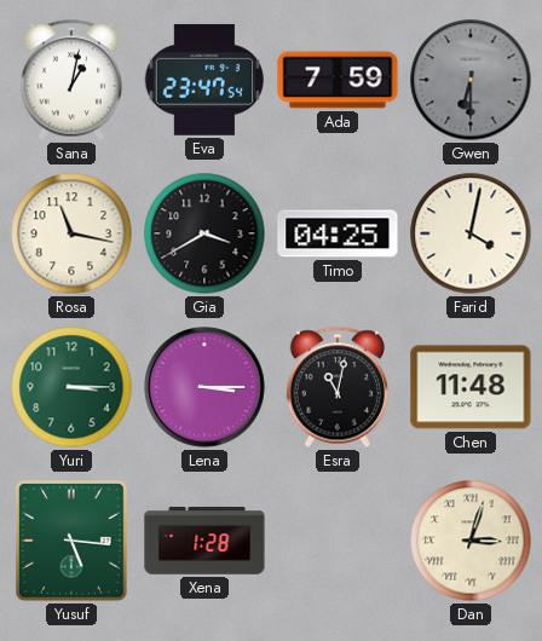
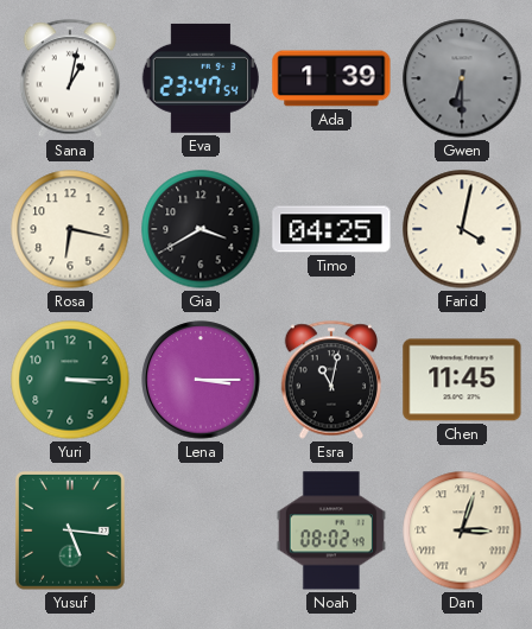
Ada: 7:59 -> 1:39
Rosa: 11:17 -> 6:17
Chen: 11:48 -> 11:45
Xena: 1:28 -> none
Noah: none -> 08:02
